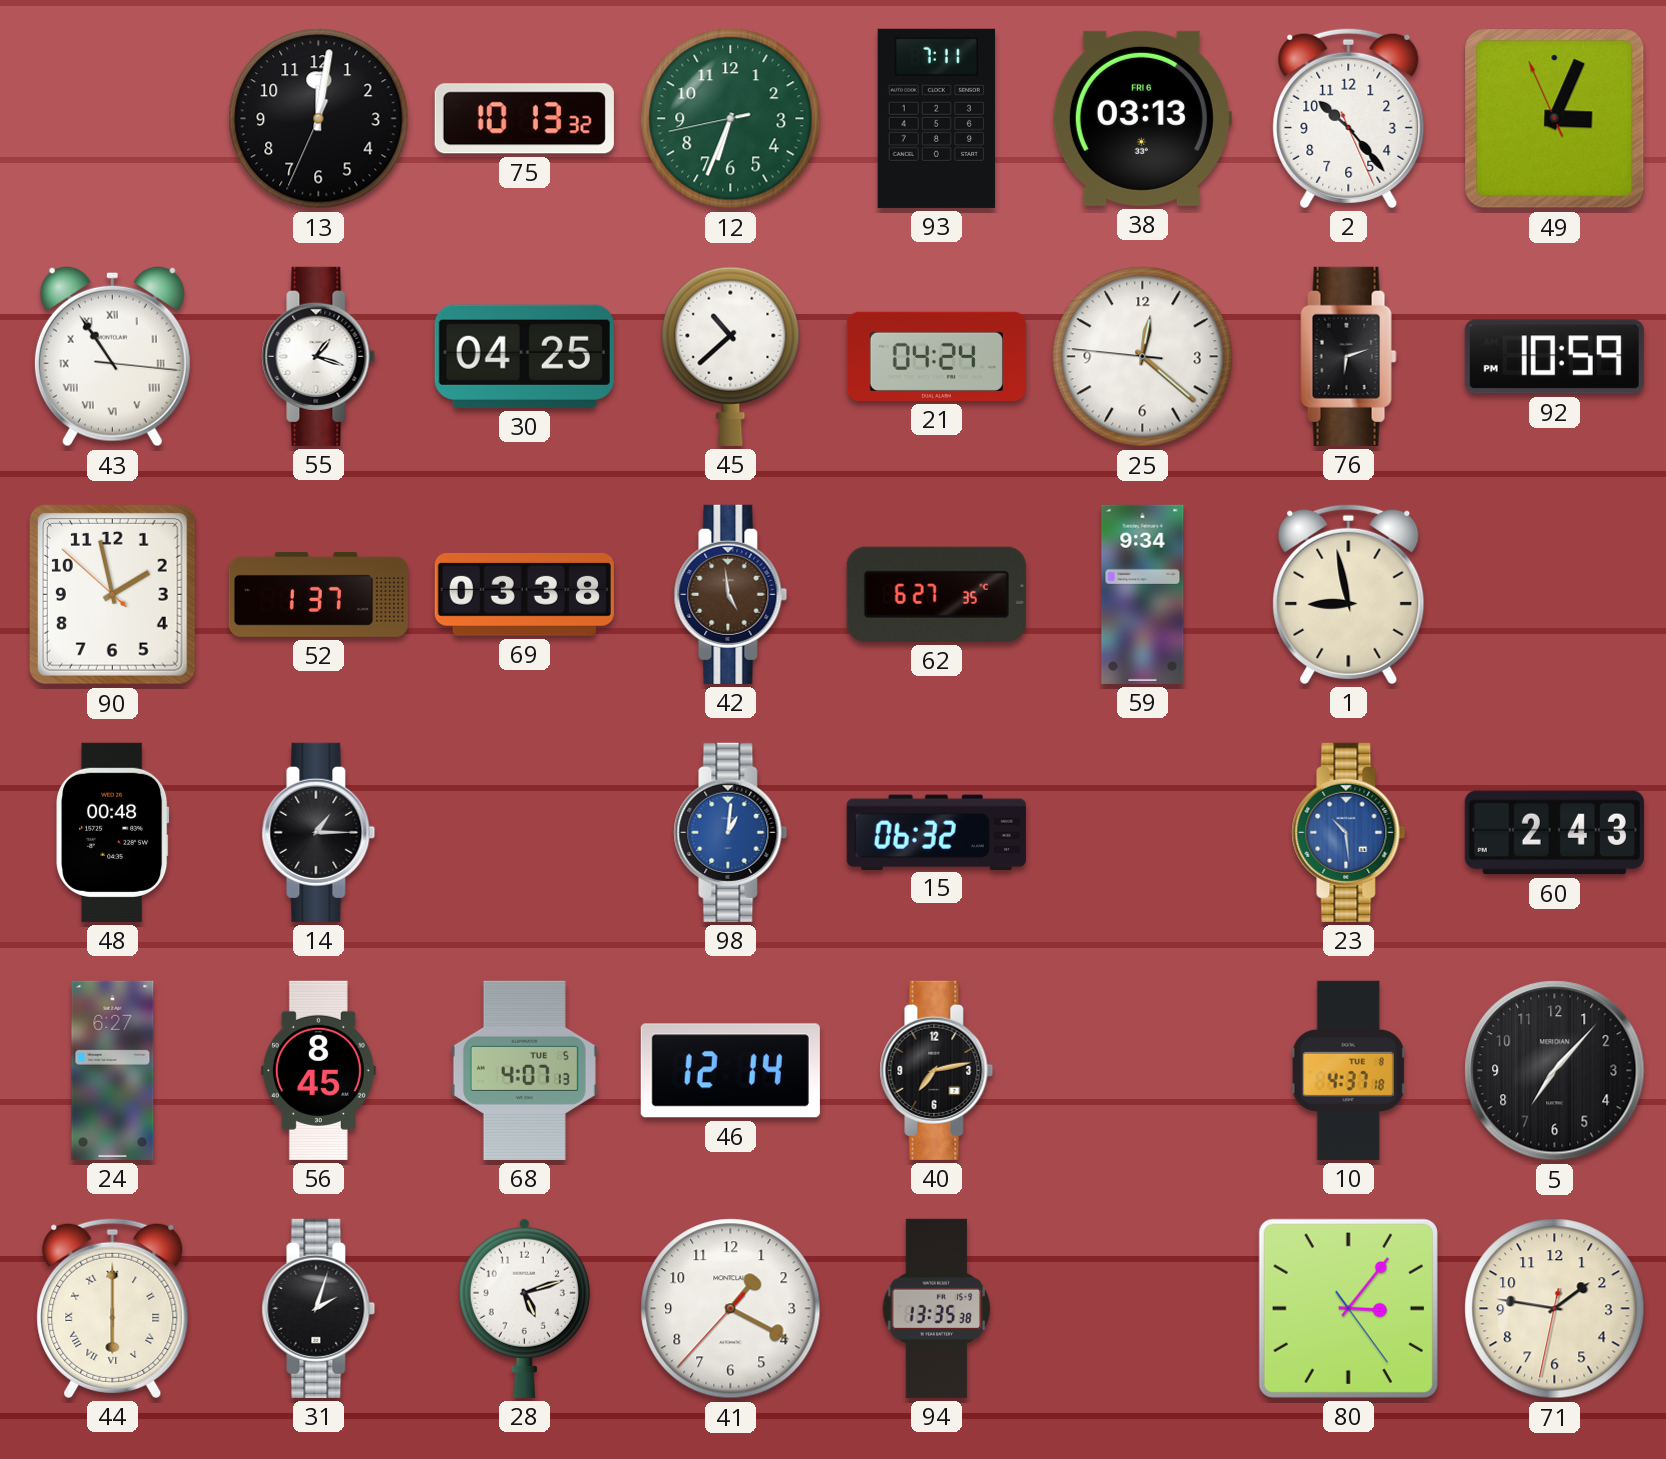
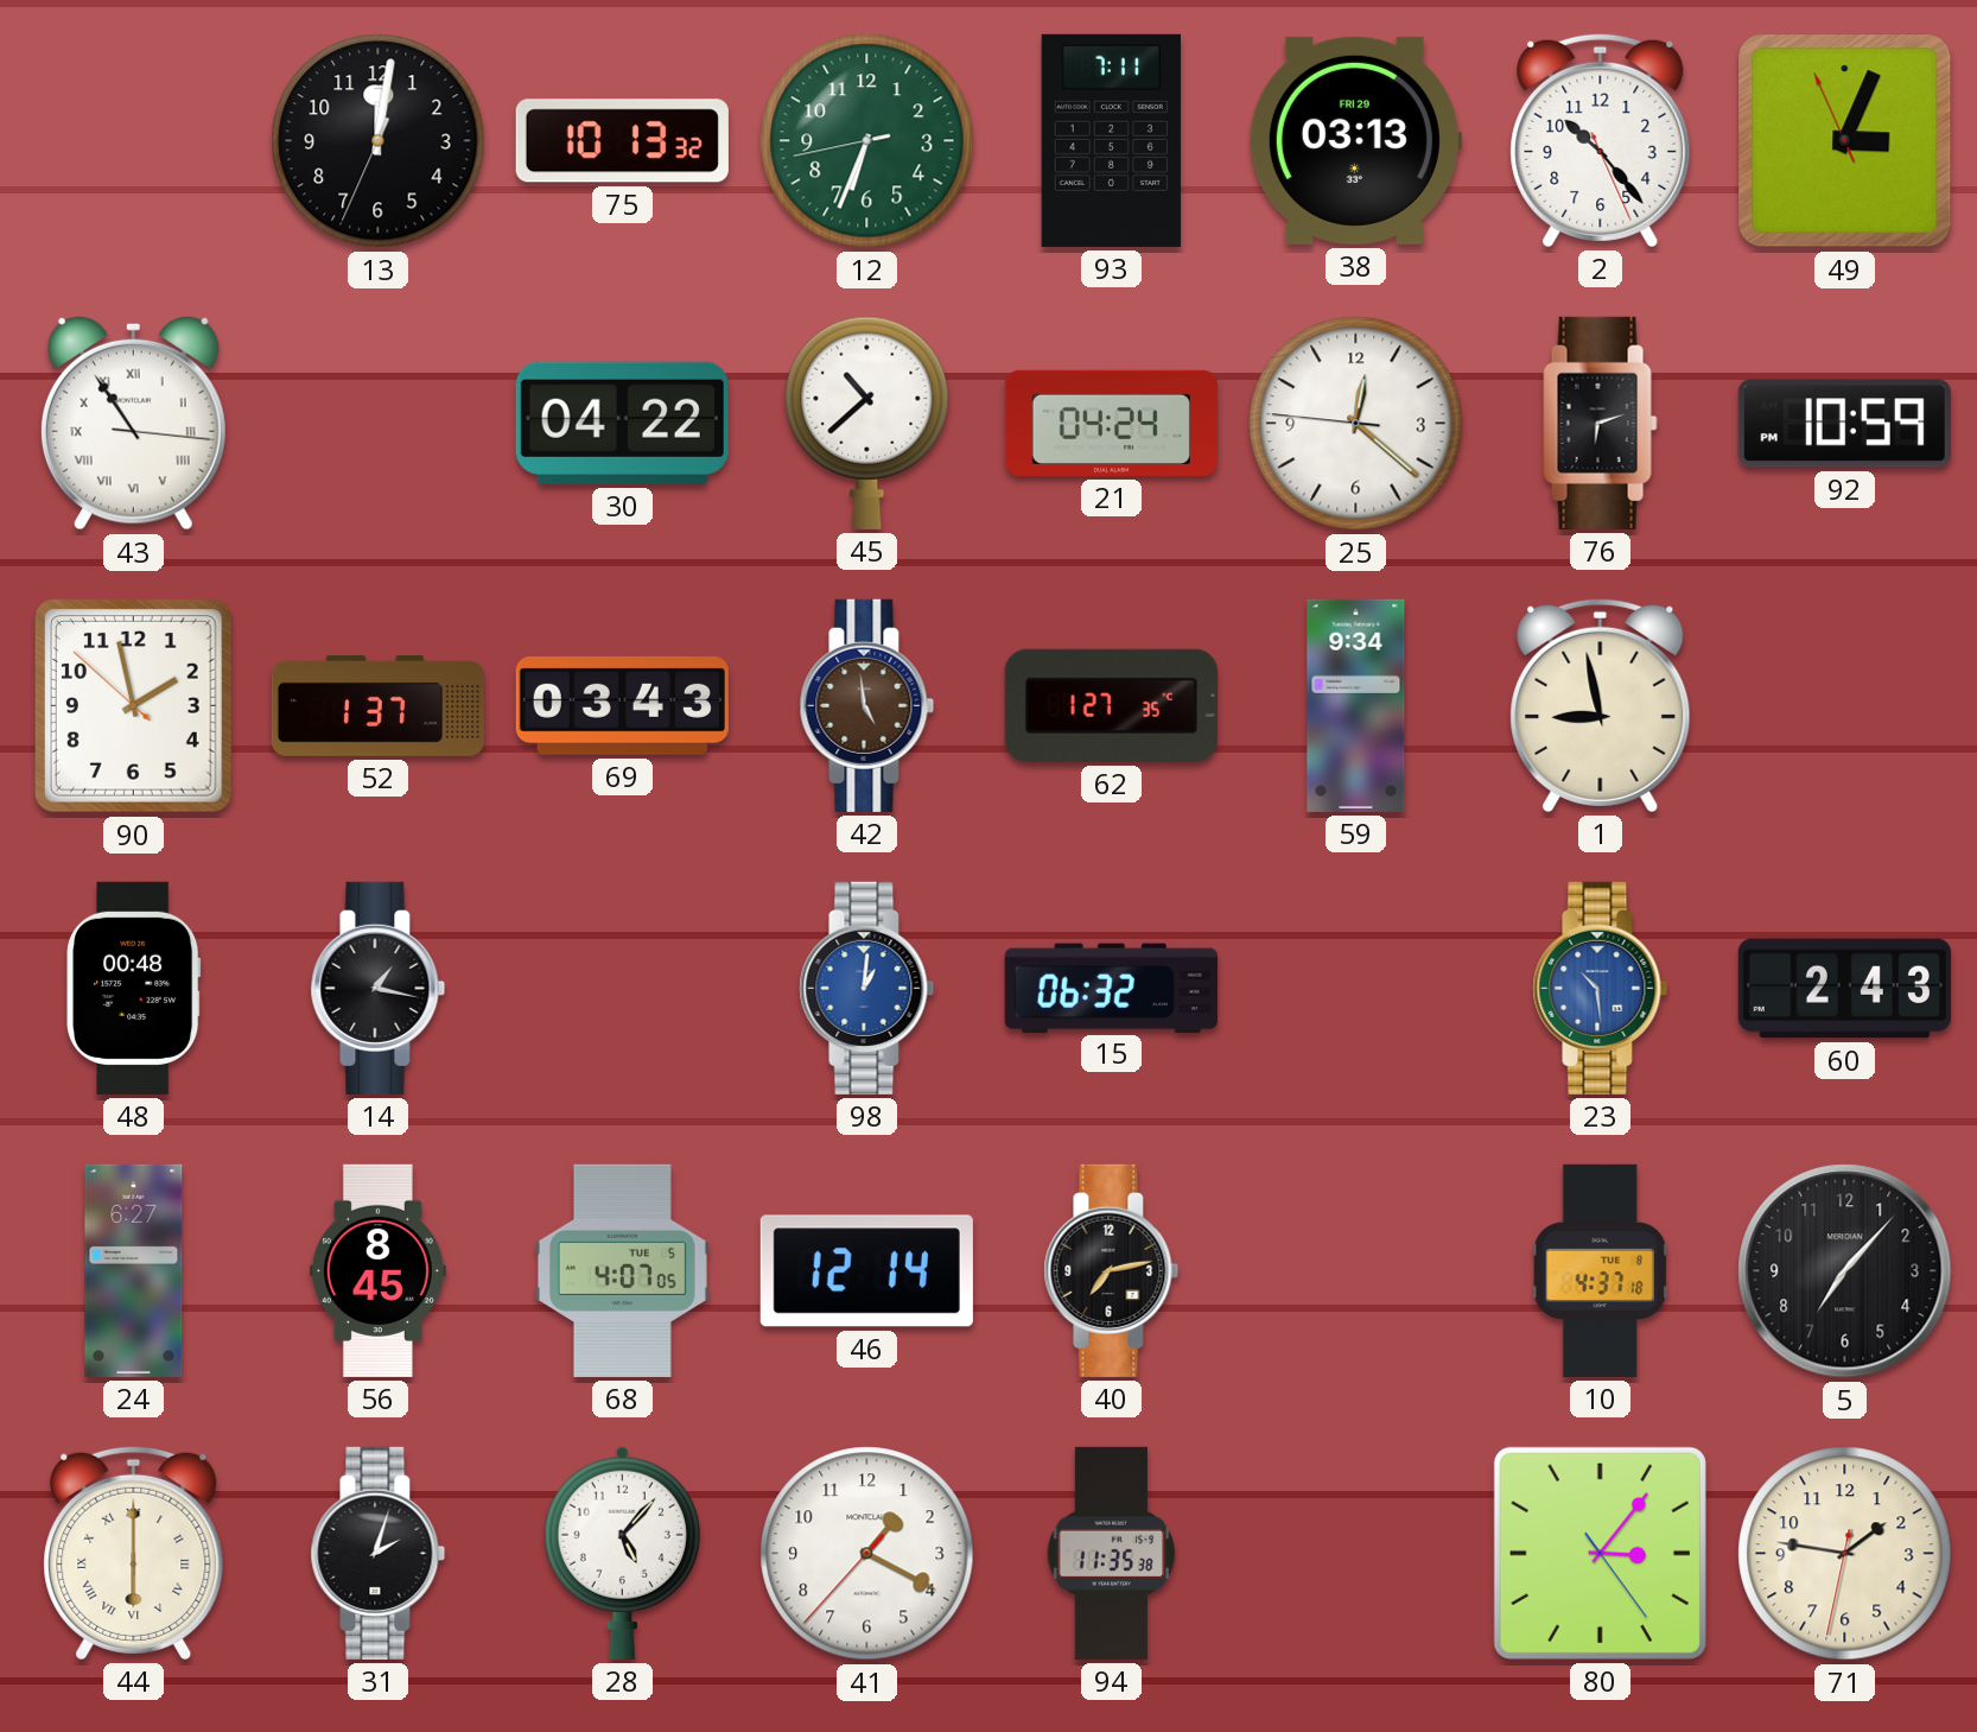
38 date: FRI 6 -> FRI 29
55: 1:18 -> none
30: 04:25 -> 04:22
69: 03:38 -> 03:43
62: 6:27 -> 1:27
14: 1:15 -> 1:17
68: 4:07:13 -> 4:07:05
28: 5:12 -> 5:07
94: 13:35 -> 11:35
